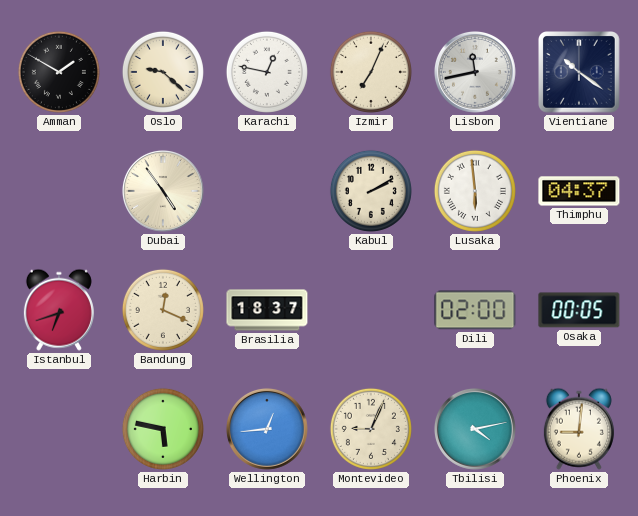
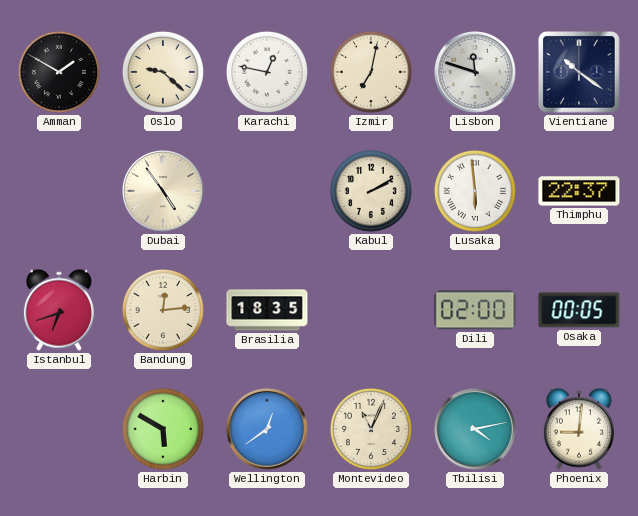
Izmir: 7:04 -> 7:02
Lisbon: 11:43 -> 11:48
Thimphu: 04:37 -> 22:37
Bandung: 12:19 -> 12:14
Brasilia: 18:37 -> 18:35
Harbin: 5:47 -> 5:50
Wellington: 12:44 -> 12:39
Montevideo: 9:04 -> 11:04
